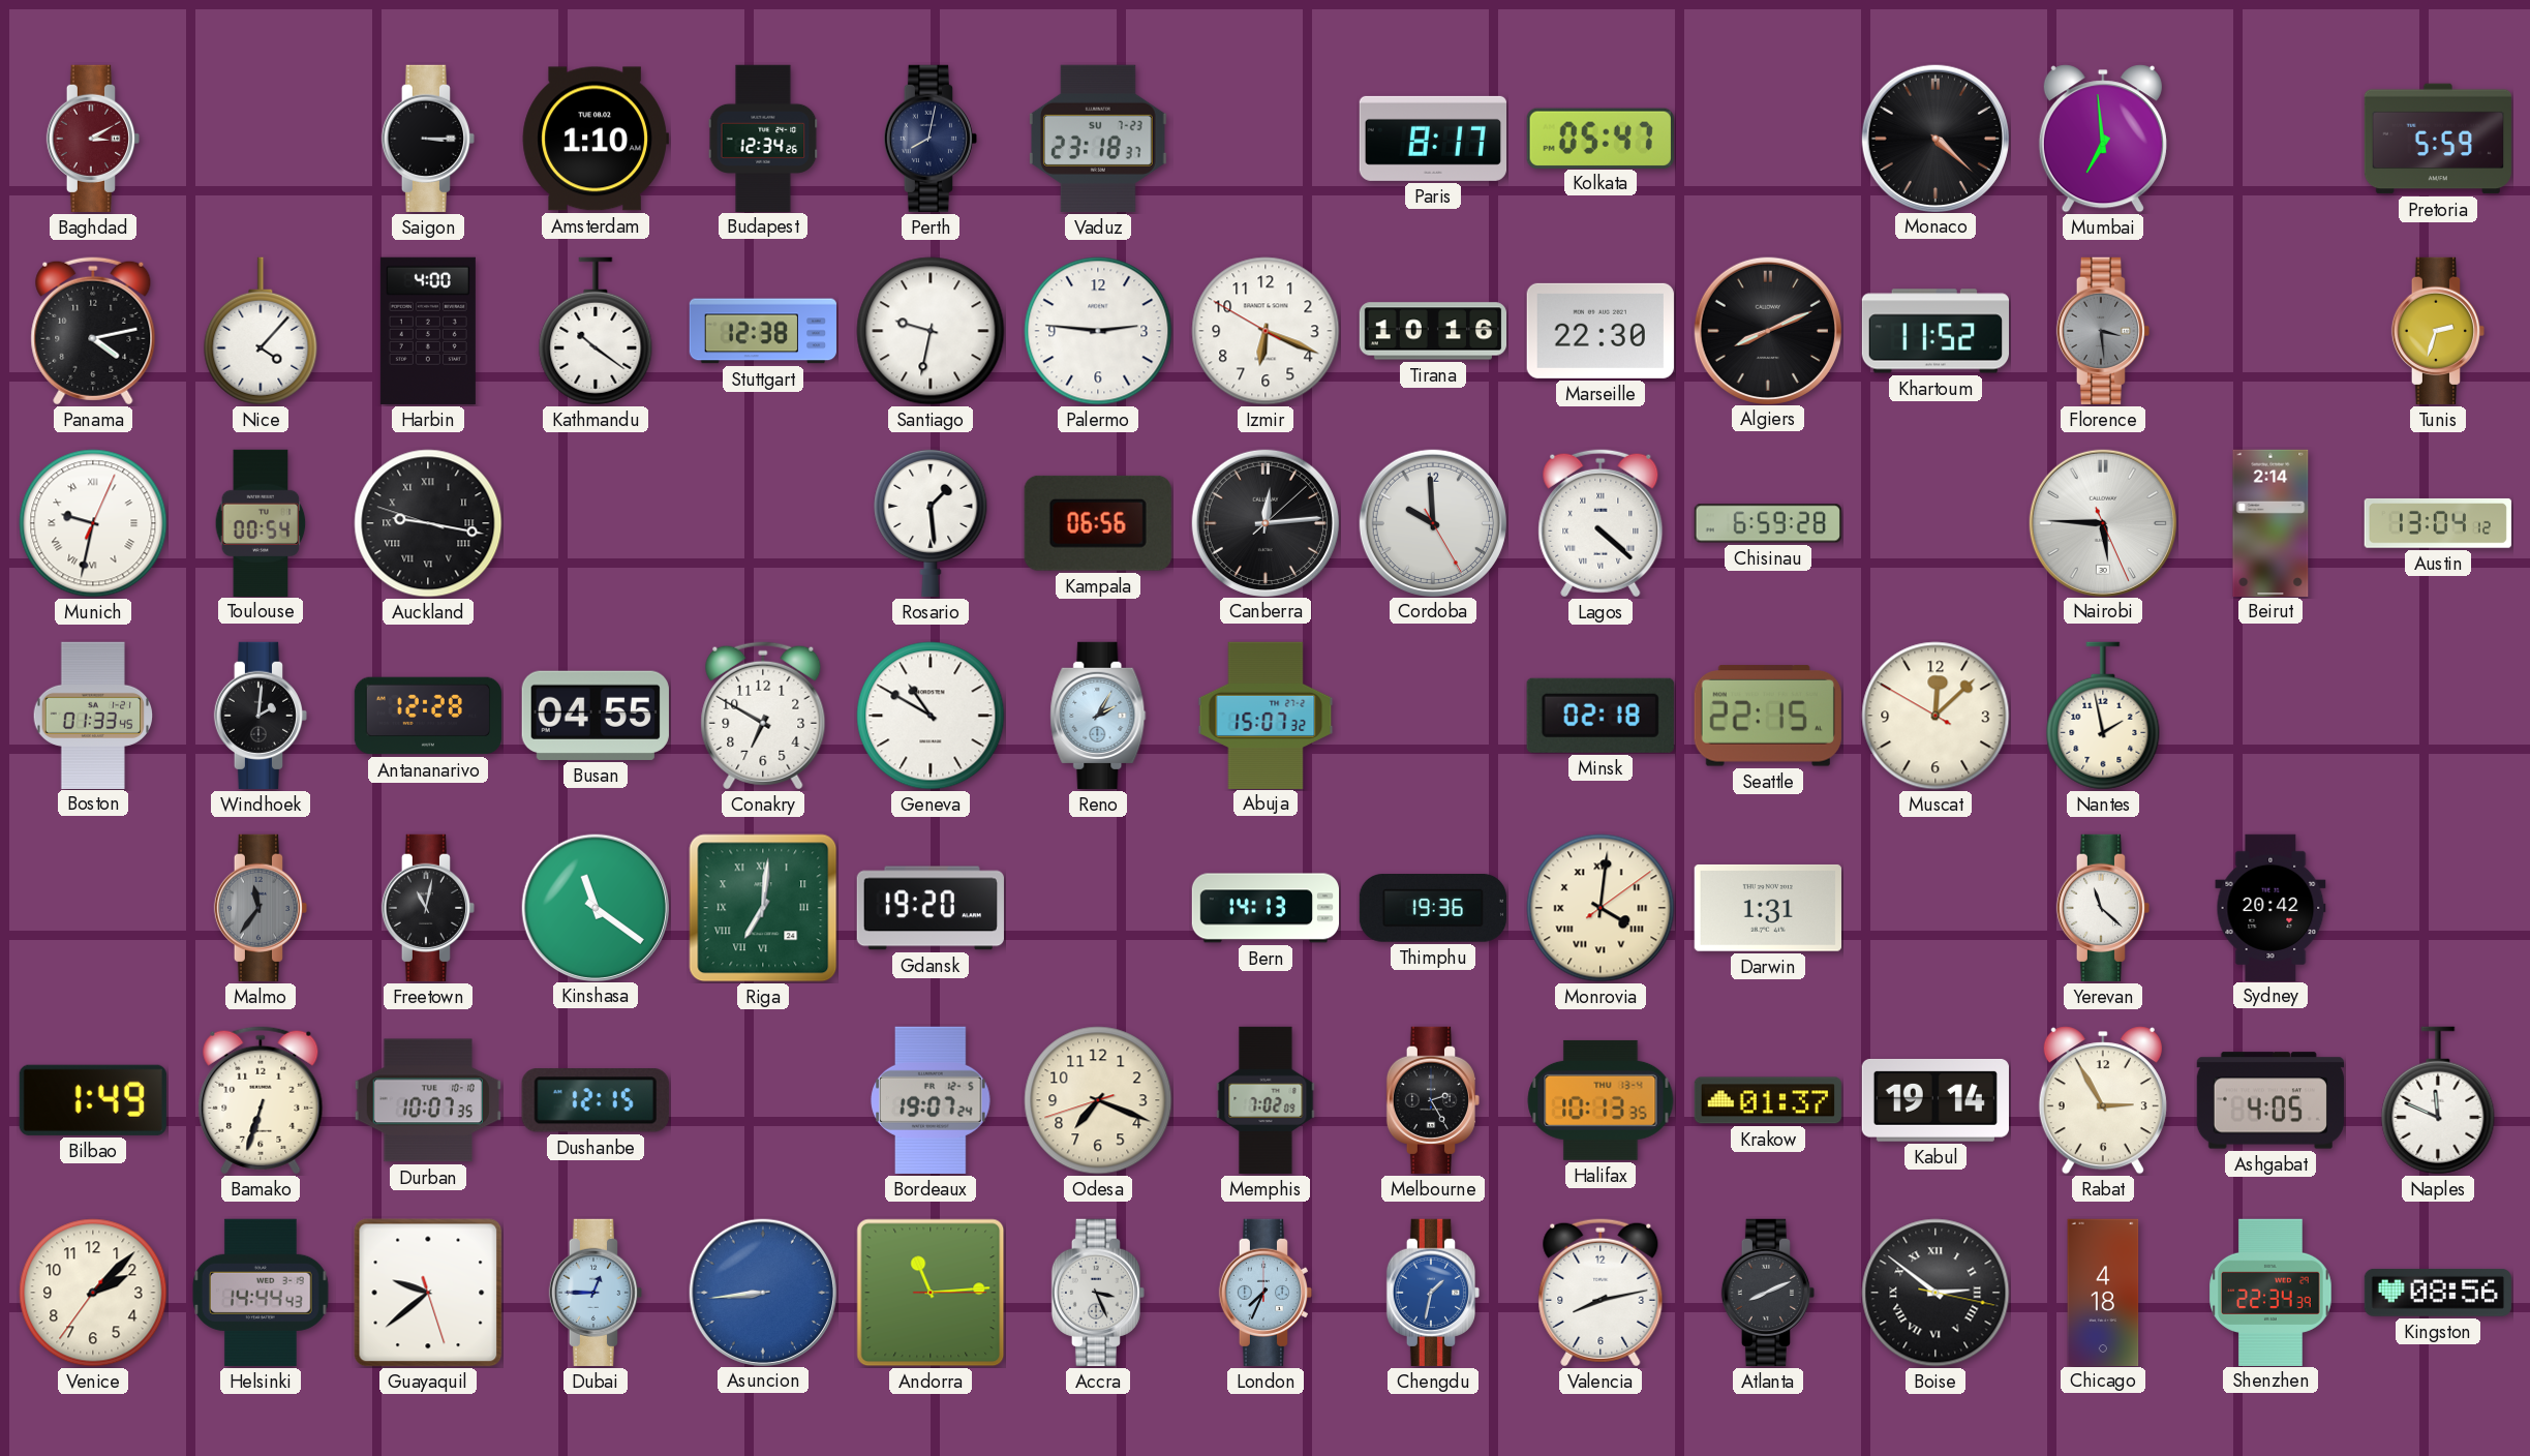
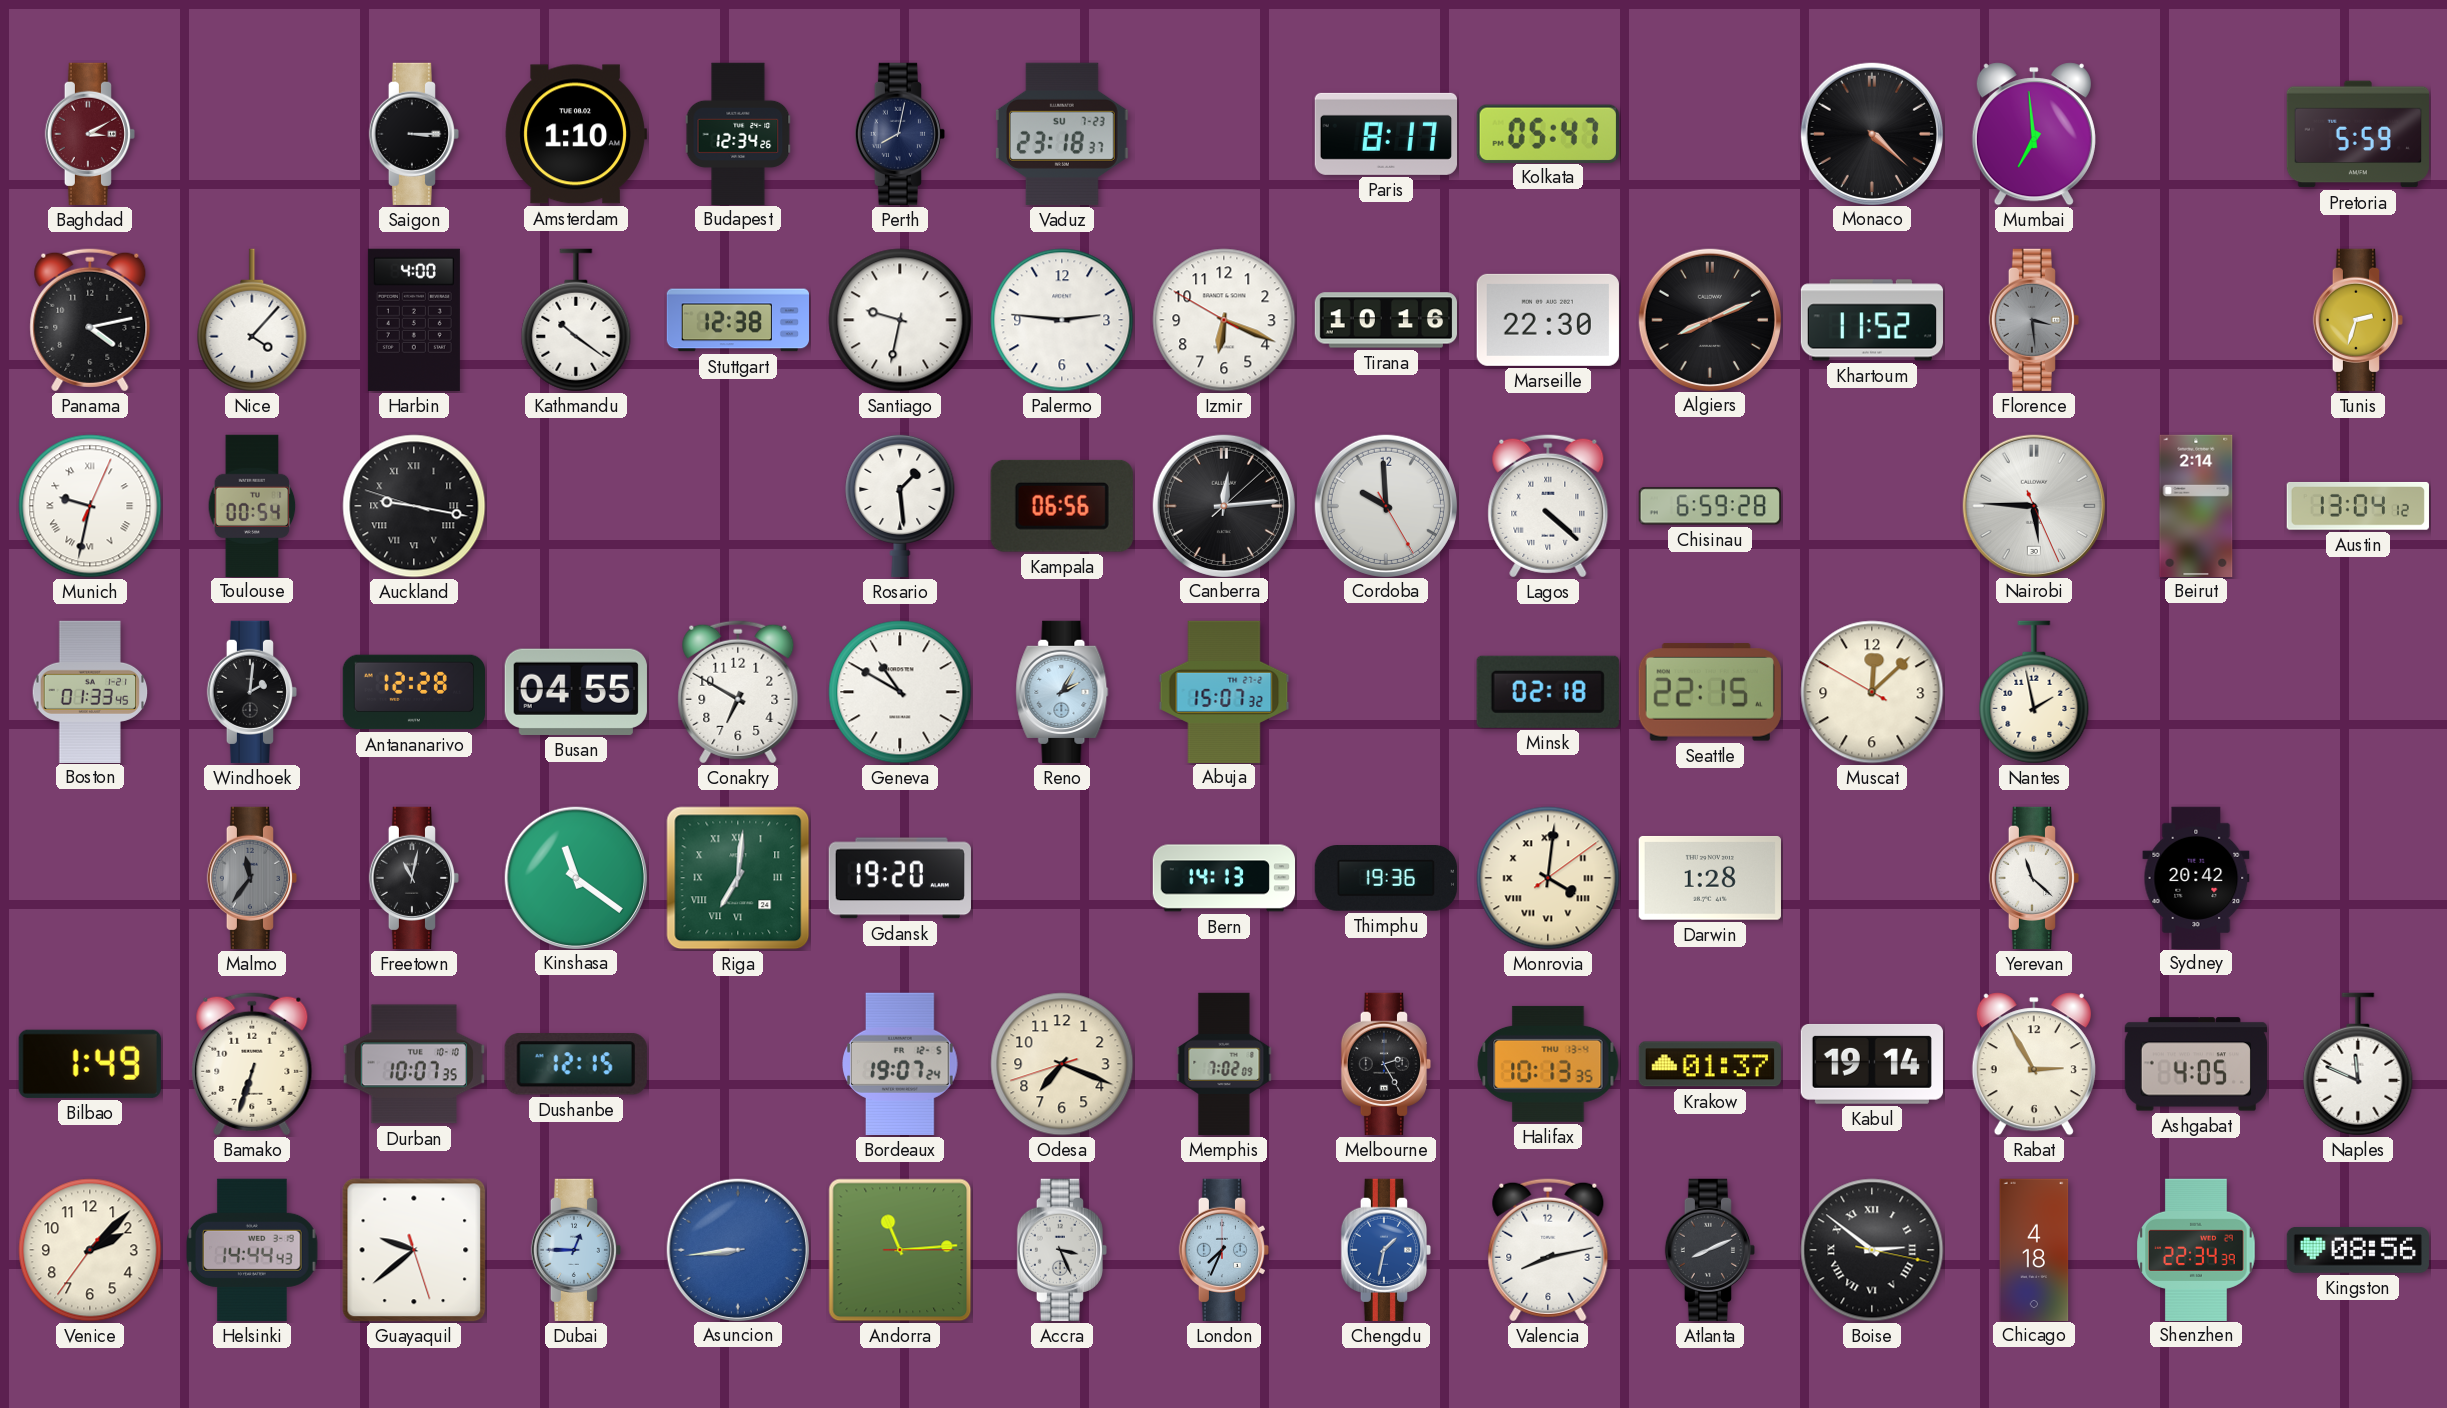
Darwin: 1:31 -> 1:28
